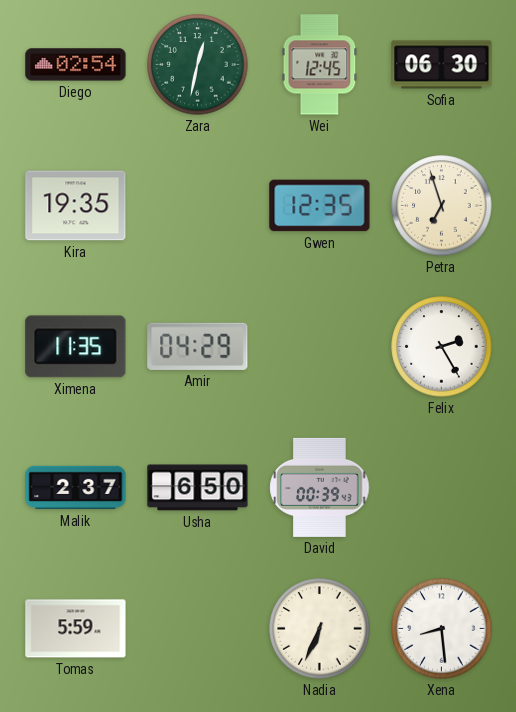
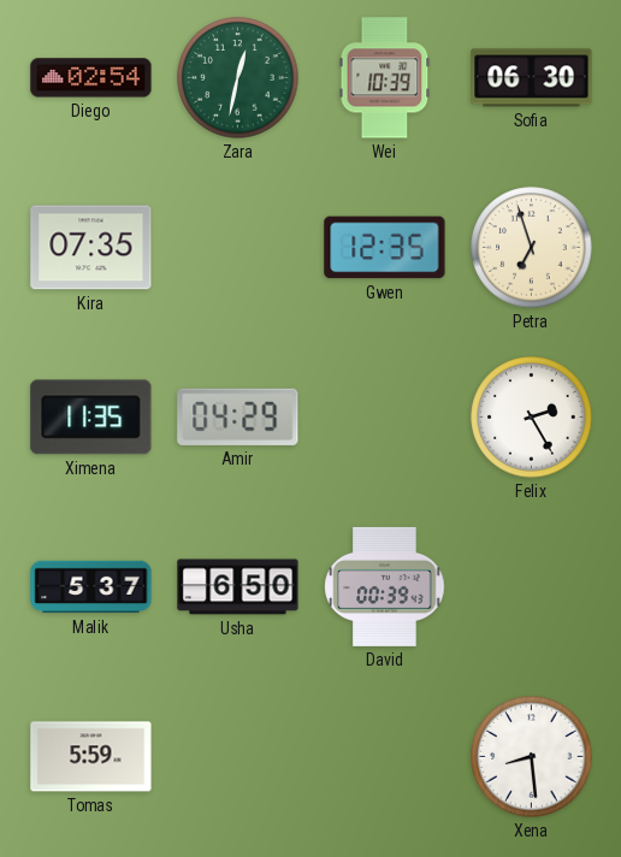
Wei: 12:45 -> 10:39
Kira: 19:35 -> 07:35
Malik: 2:37 -> 5:37
Nadia: 6:34 -> none
